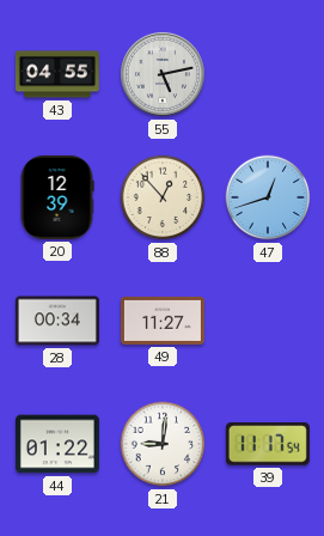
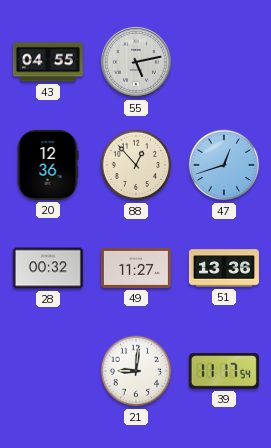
20: 12:39 -> 12:36
28: 00:34 -> 00:32
51: none -> 13:36
44: 01:22 -> none
